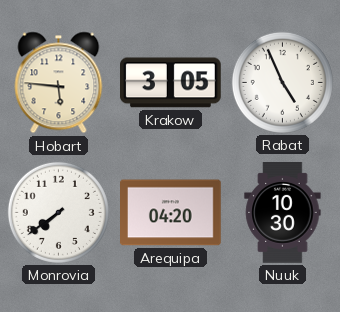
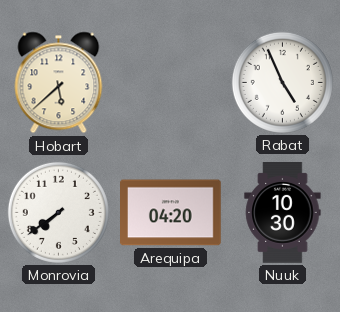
Hobart: 5:46 -> 5:38
Krakow: 3:05 -> none
